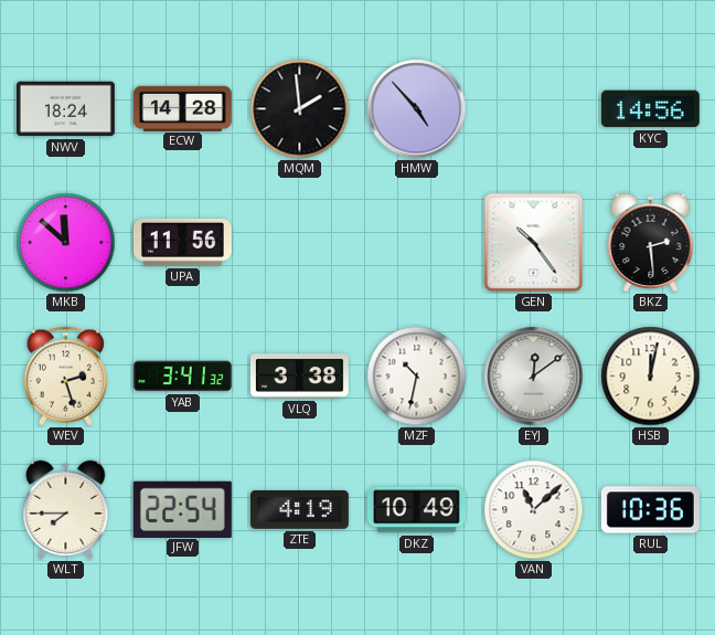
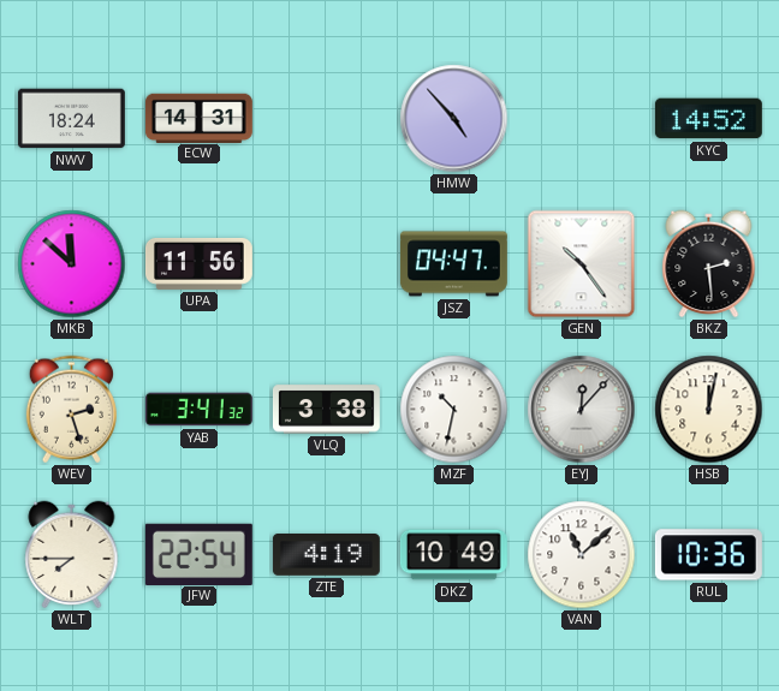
ECW: 14:28 -> 14:31
MQM: 1:59 -> none
KYC: 14:56 -> 14:52
JSZ: none -> 04:47
EYJ: 12:09 -> 12:07
